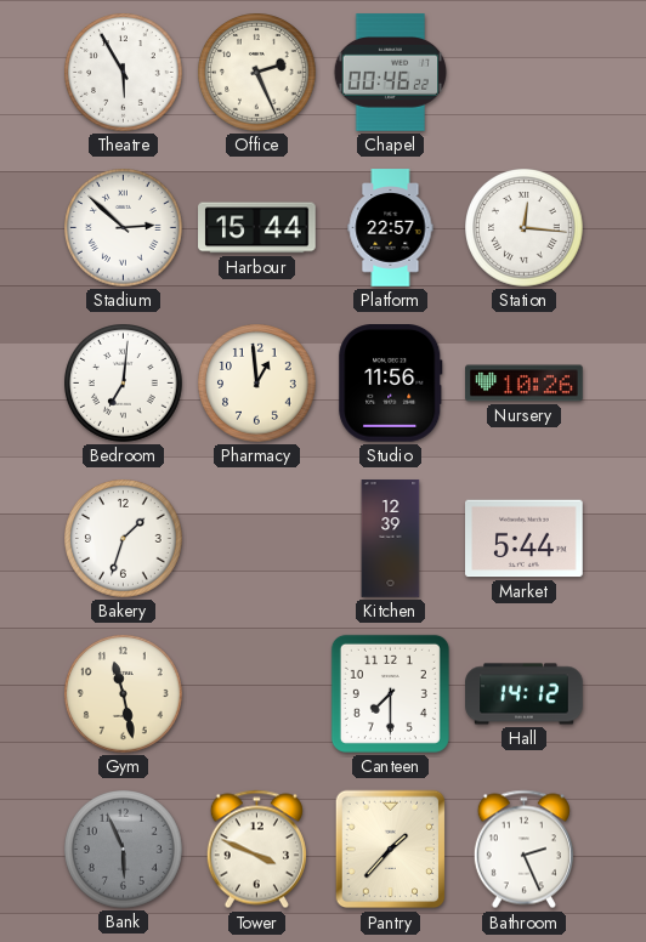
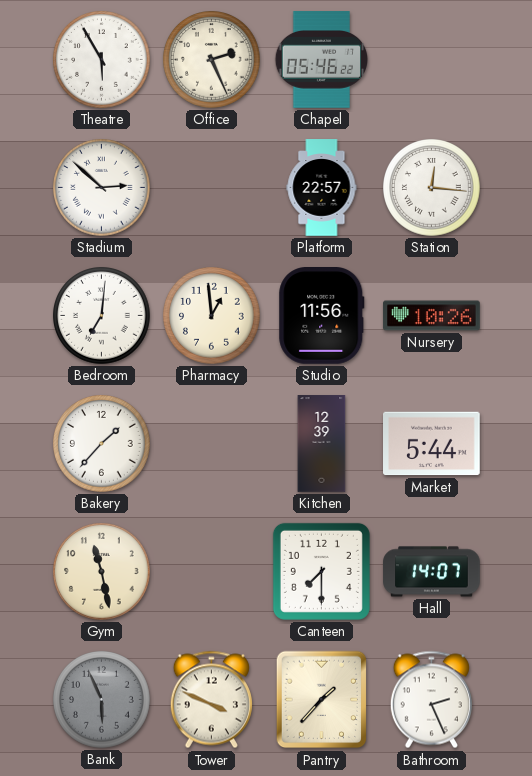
Chapel: 00:46 -> 05:46
Harbour: 15:44 -> none
Bakery: 1:33 -> 1:37
Hall: 14:12 -> 14:07
